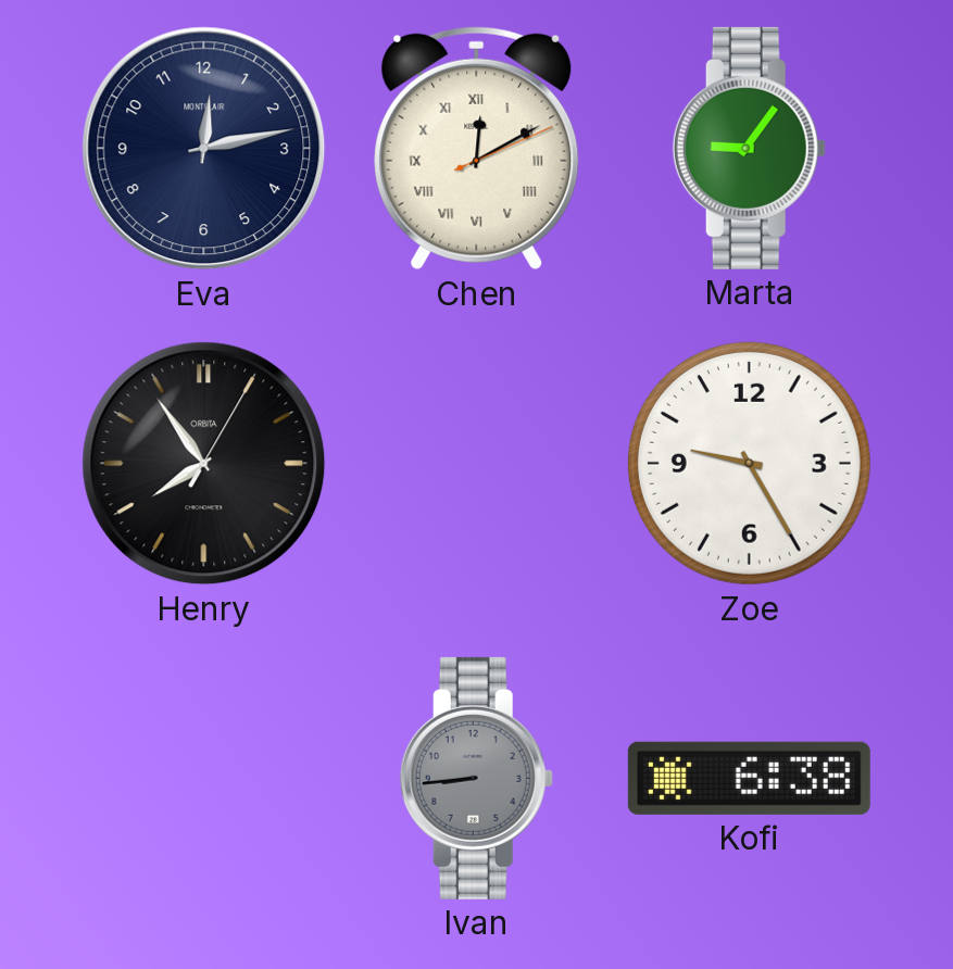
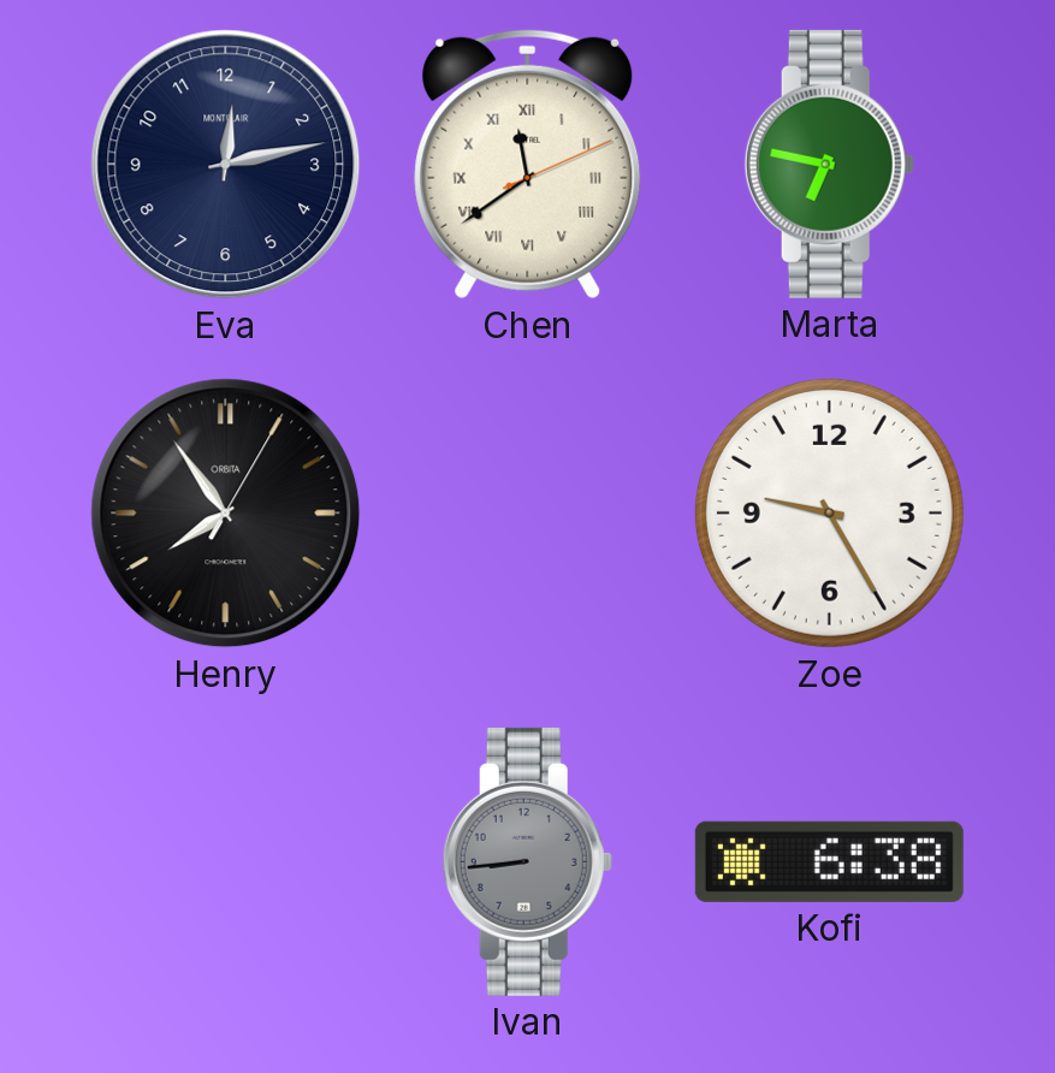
Chen: 12:10 -> 11:39
Marta: 9:06 -> 6:47
